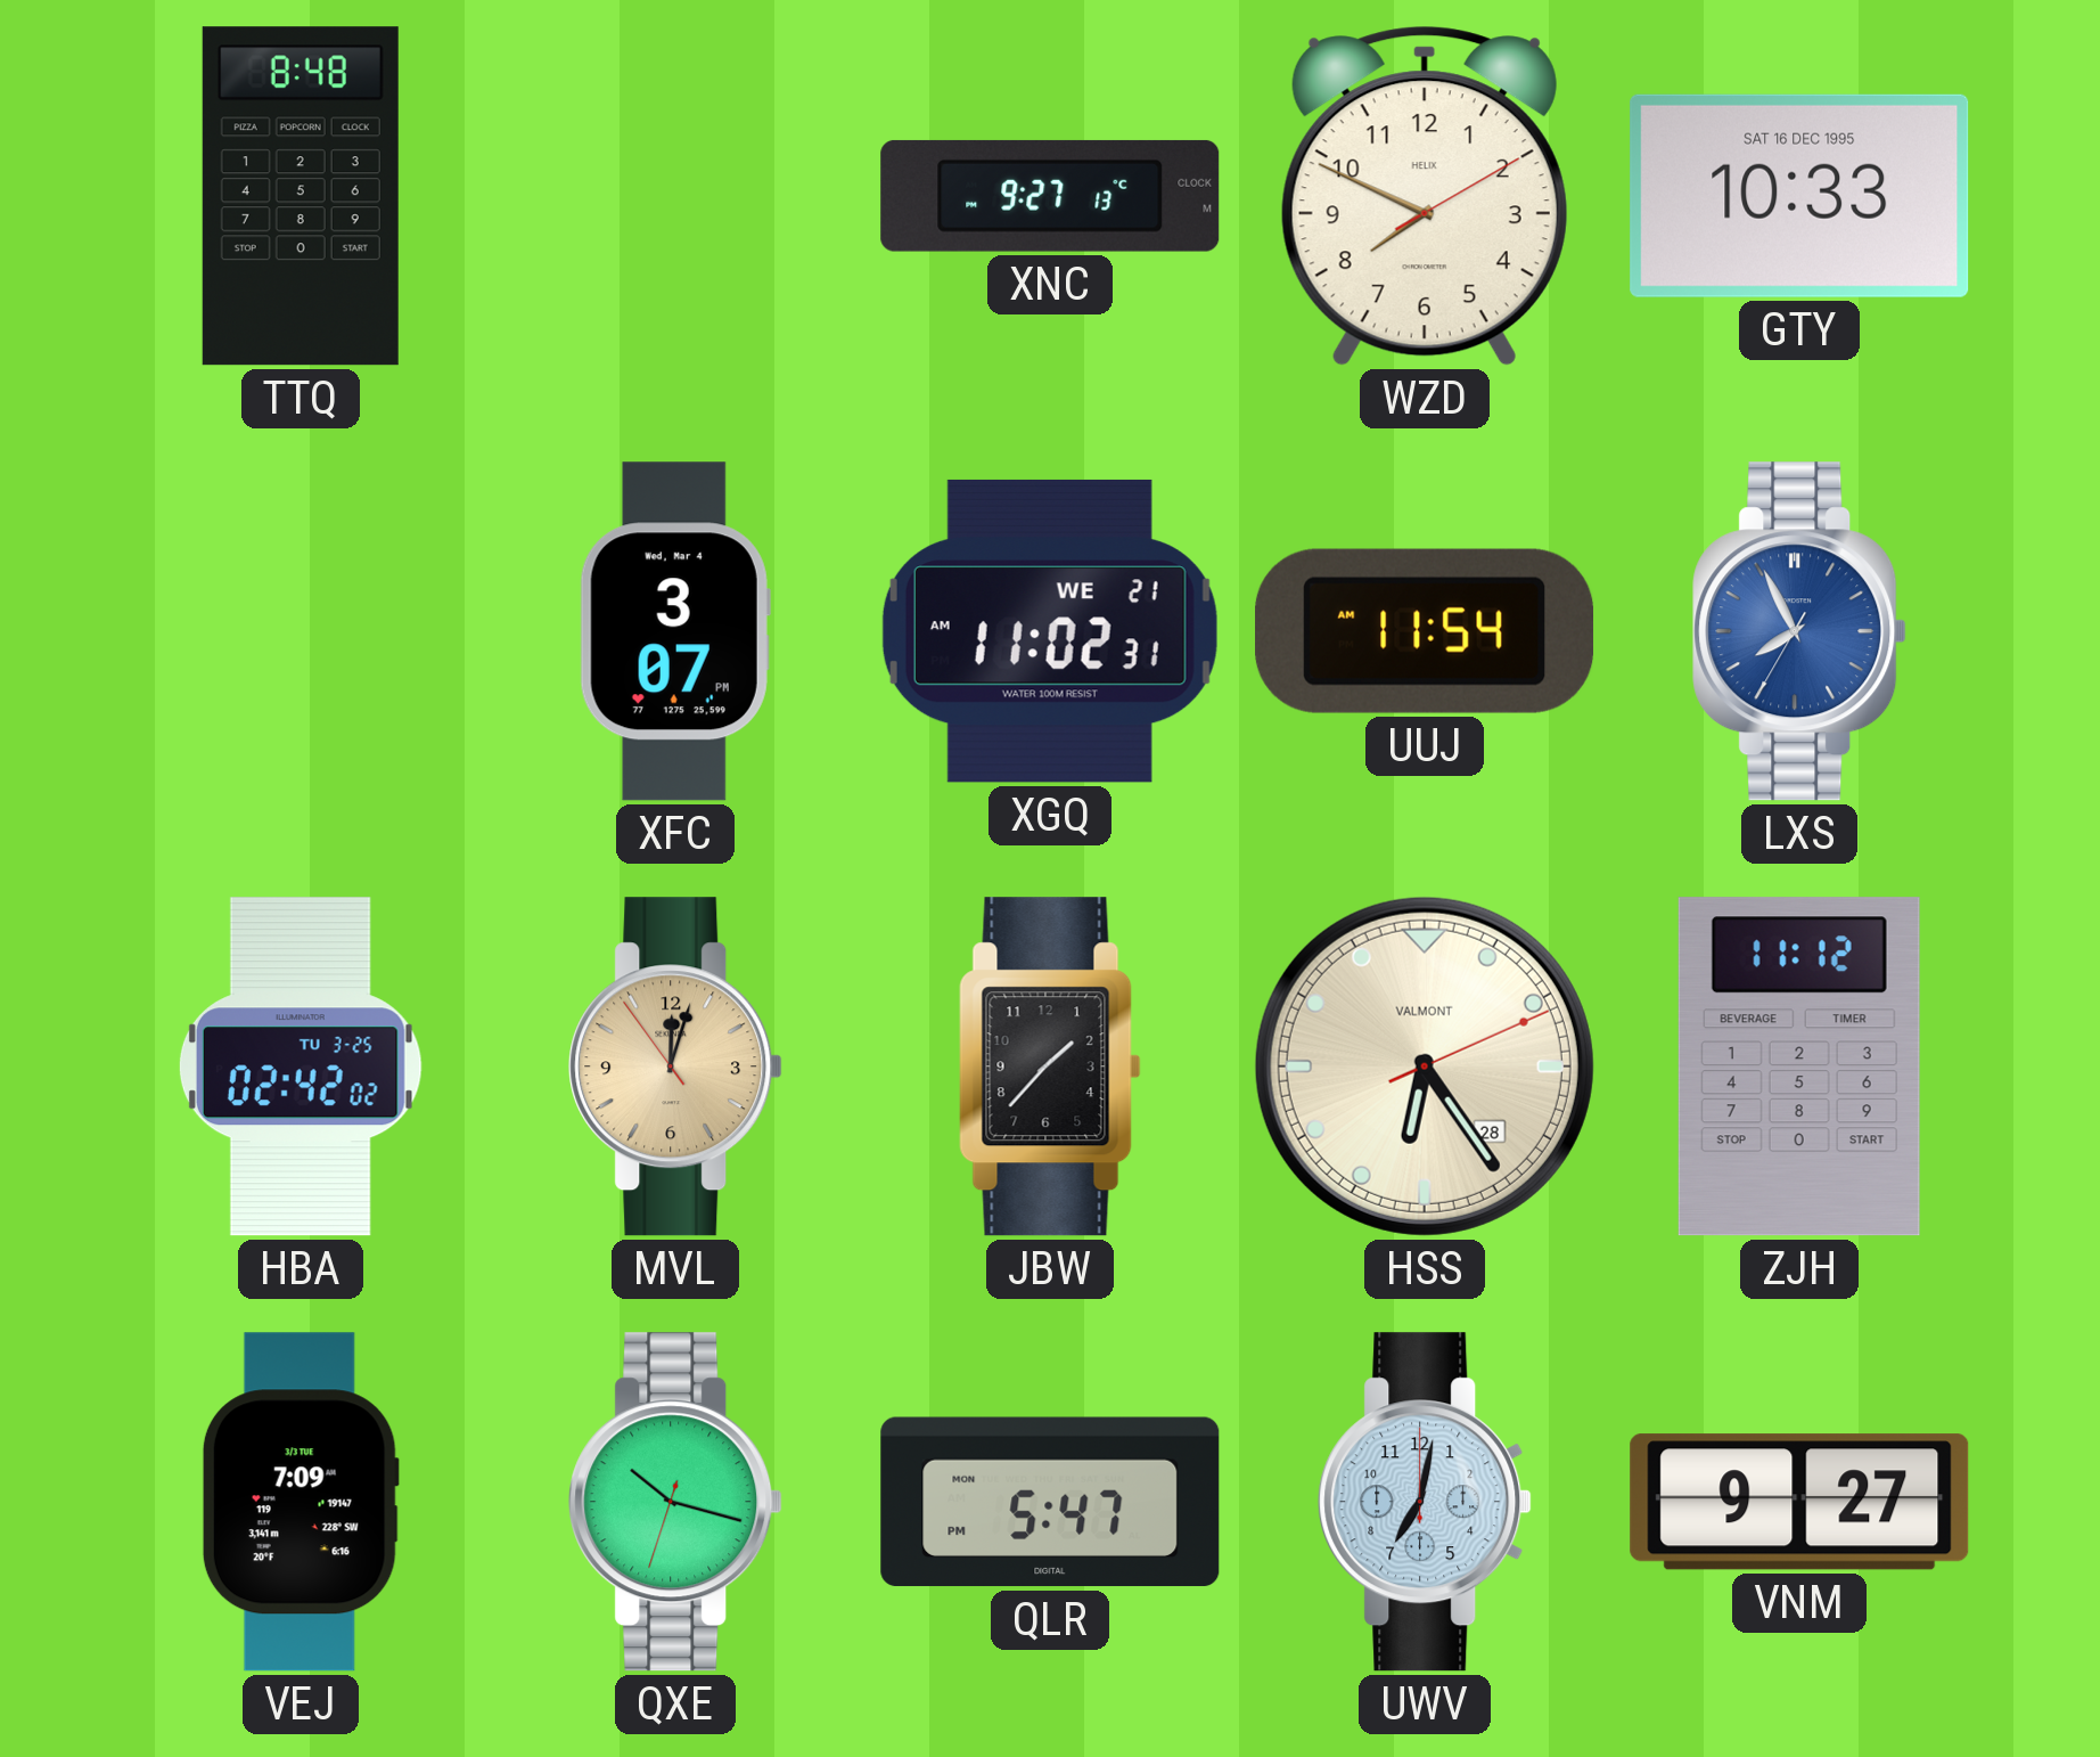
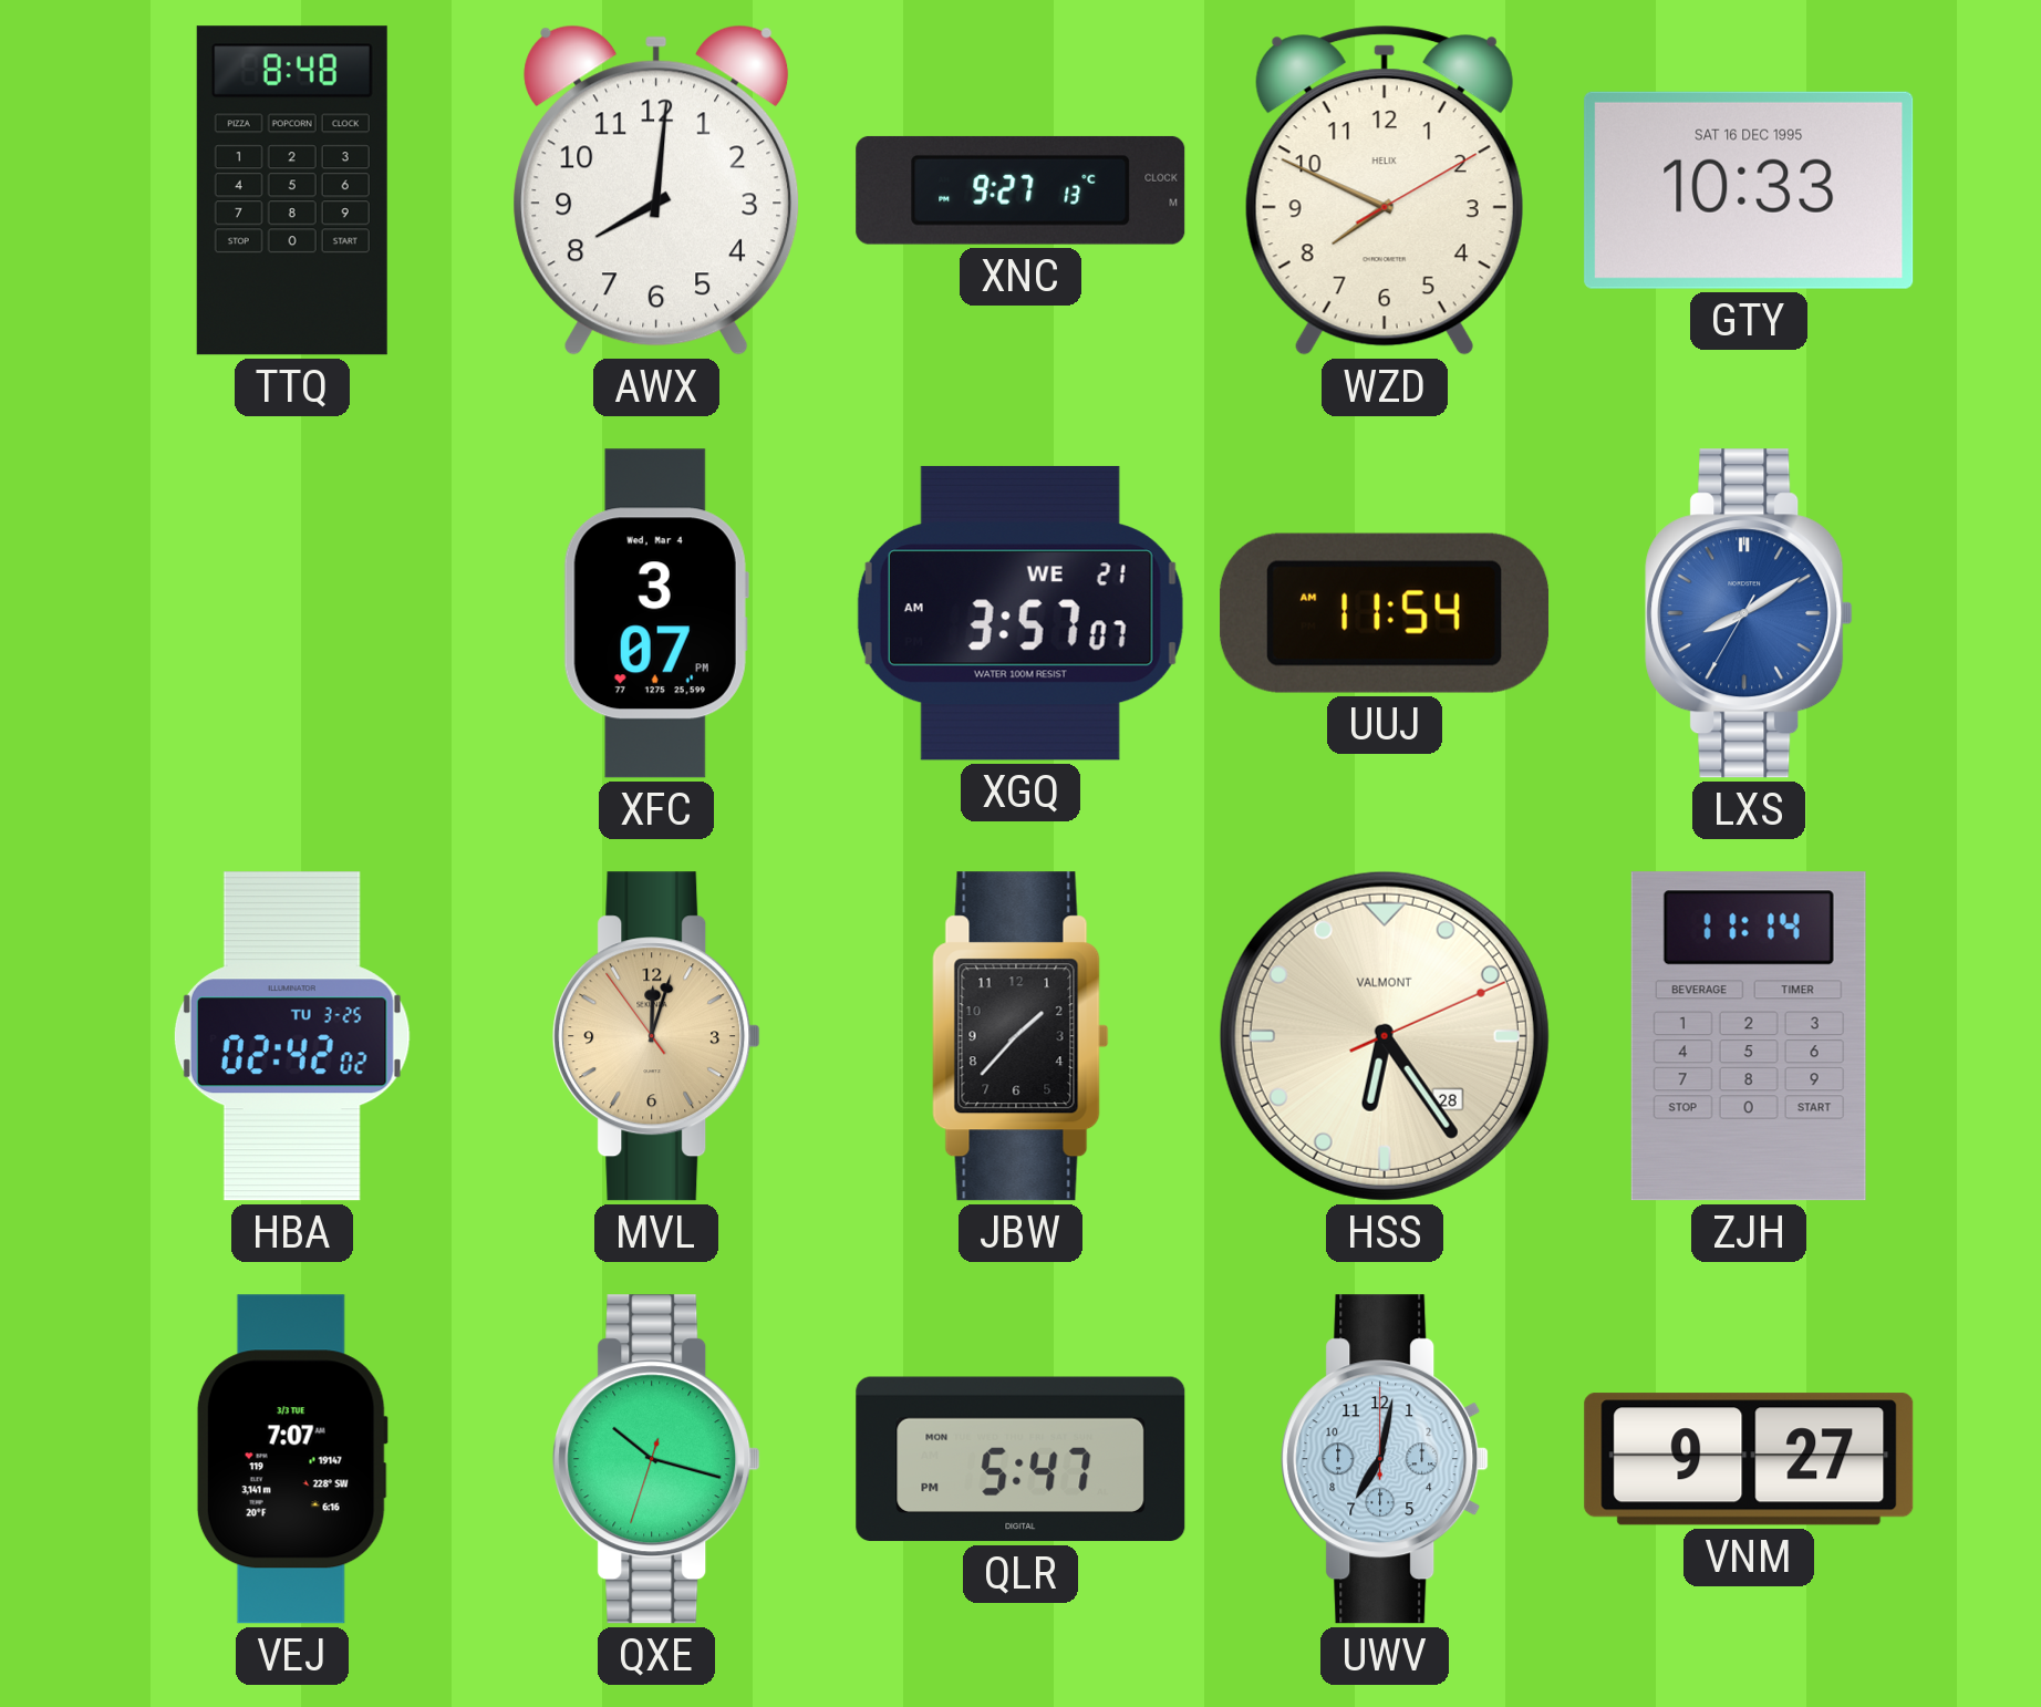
AWX: none -> 8:01
XGQ: 11:02 -> 3:57
LXS: 7:55 -> 8:09
ZJH: 11:12 -> 11:14
VEJ: 7:09 -> 7:07
